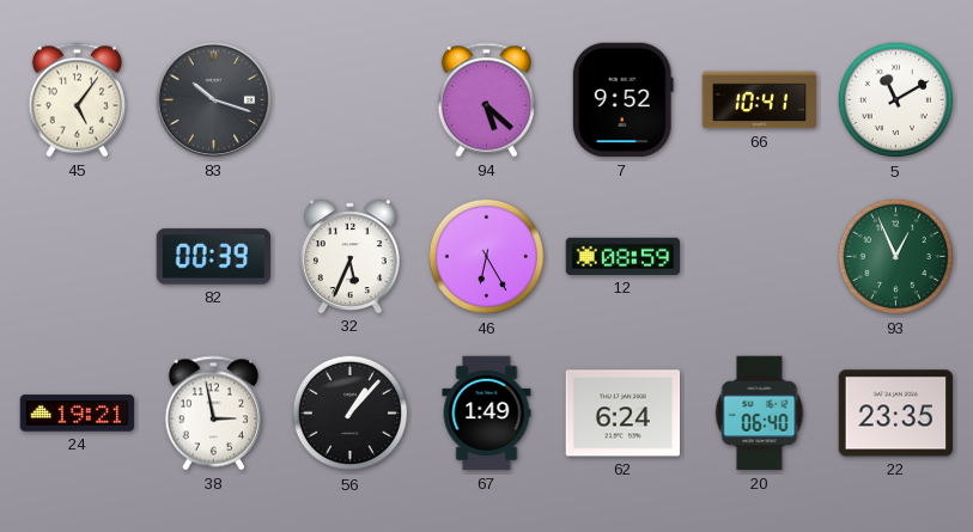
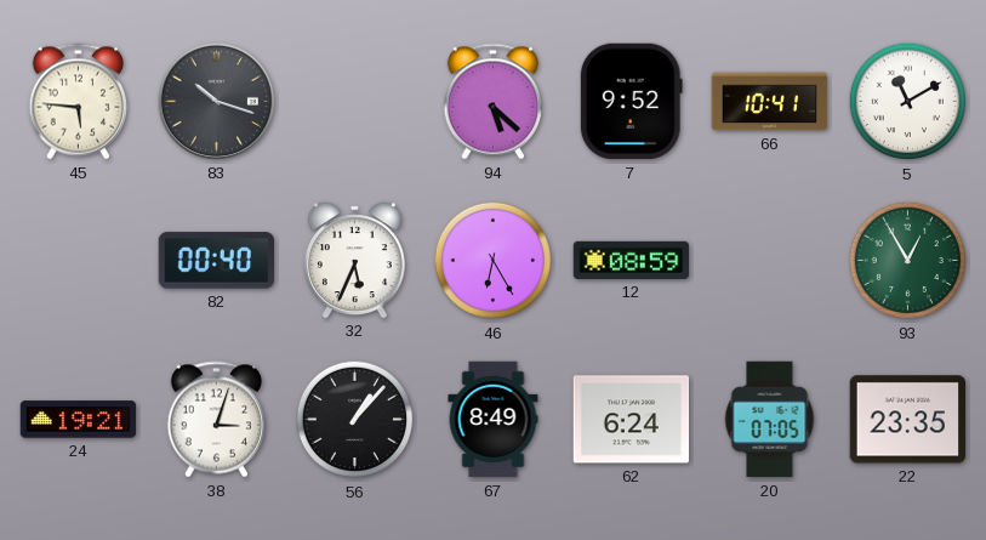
45: 5:06 -> 5:46
82: 00:39 -> 00:40
93: 12:56 -> 12:55
38: 2:58 -> 3:03
67: 1:49 -> 8:49
20: 06:40 -> 07:05
